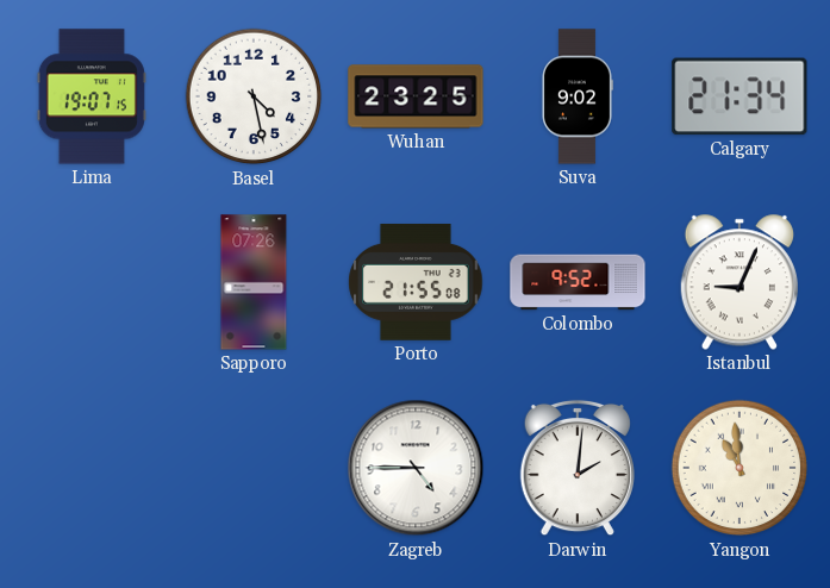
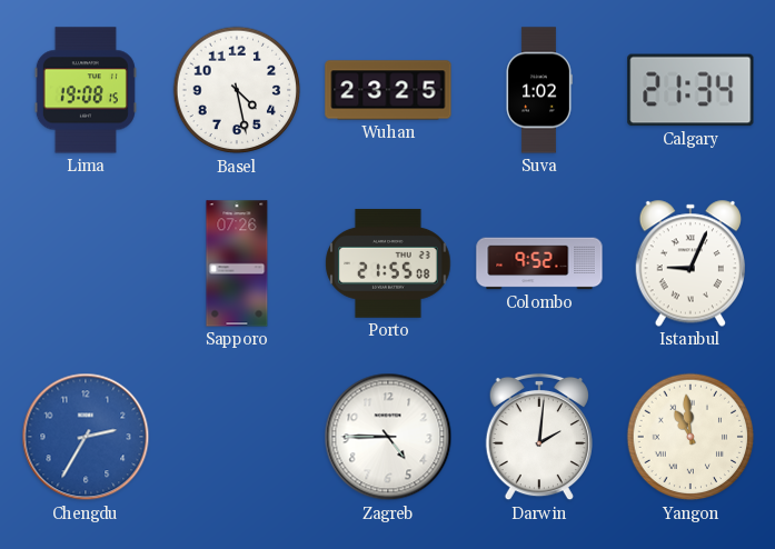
Lima: 19:07 -> 19:08
Suva: 9:02 -> 1:02
Chengdu: none -> 2:35
